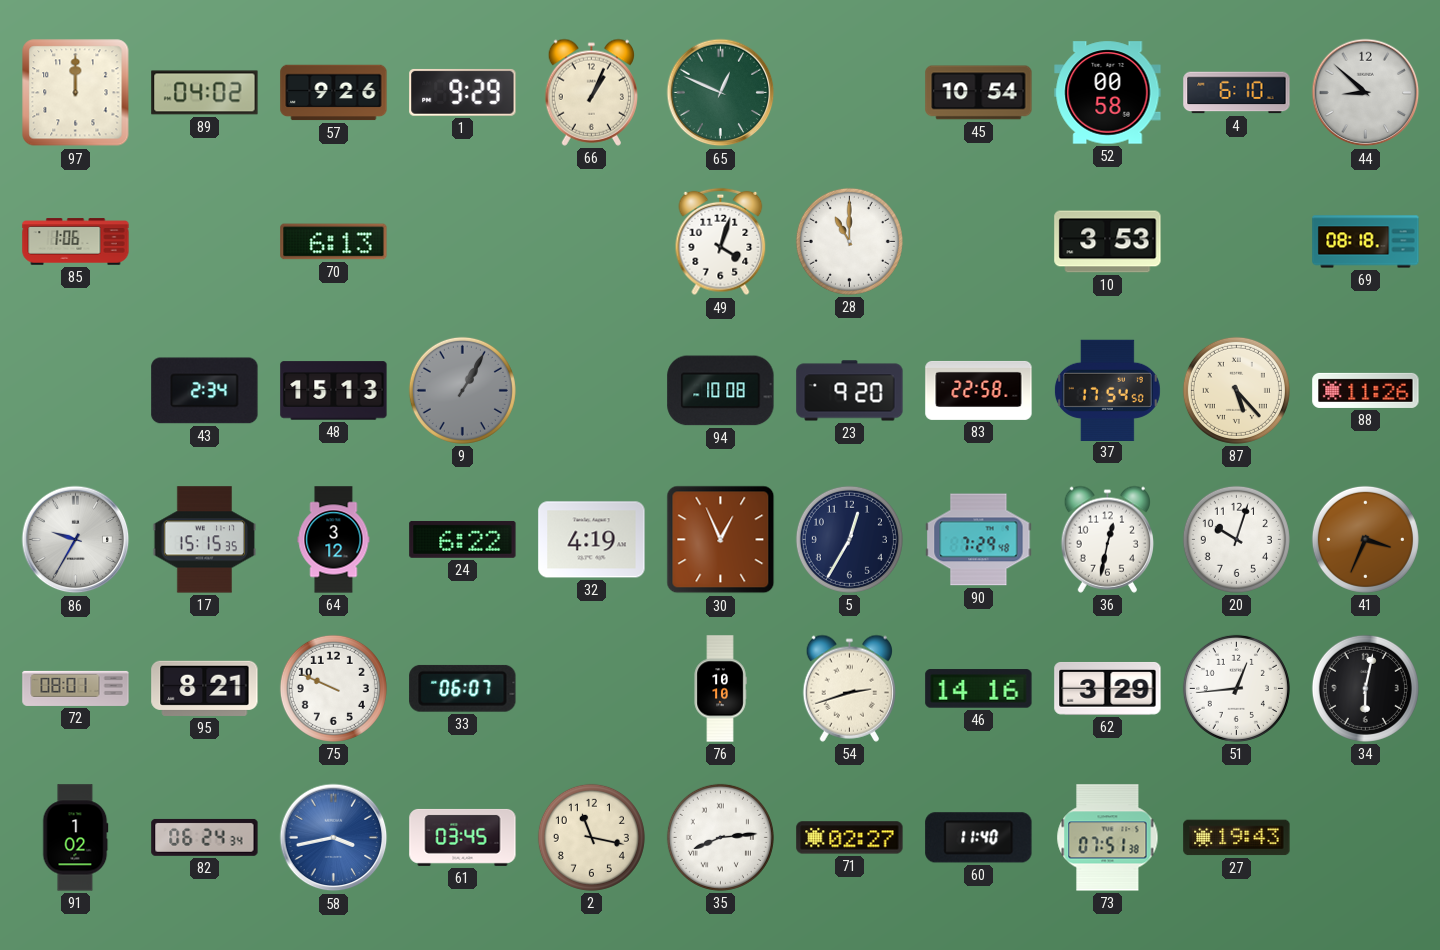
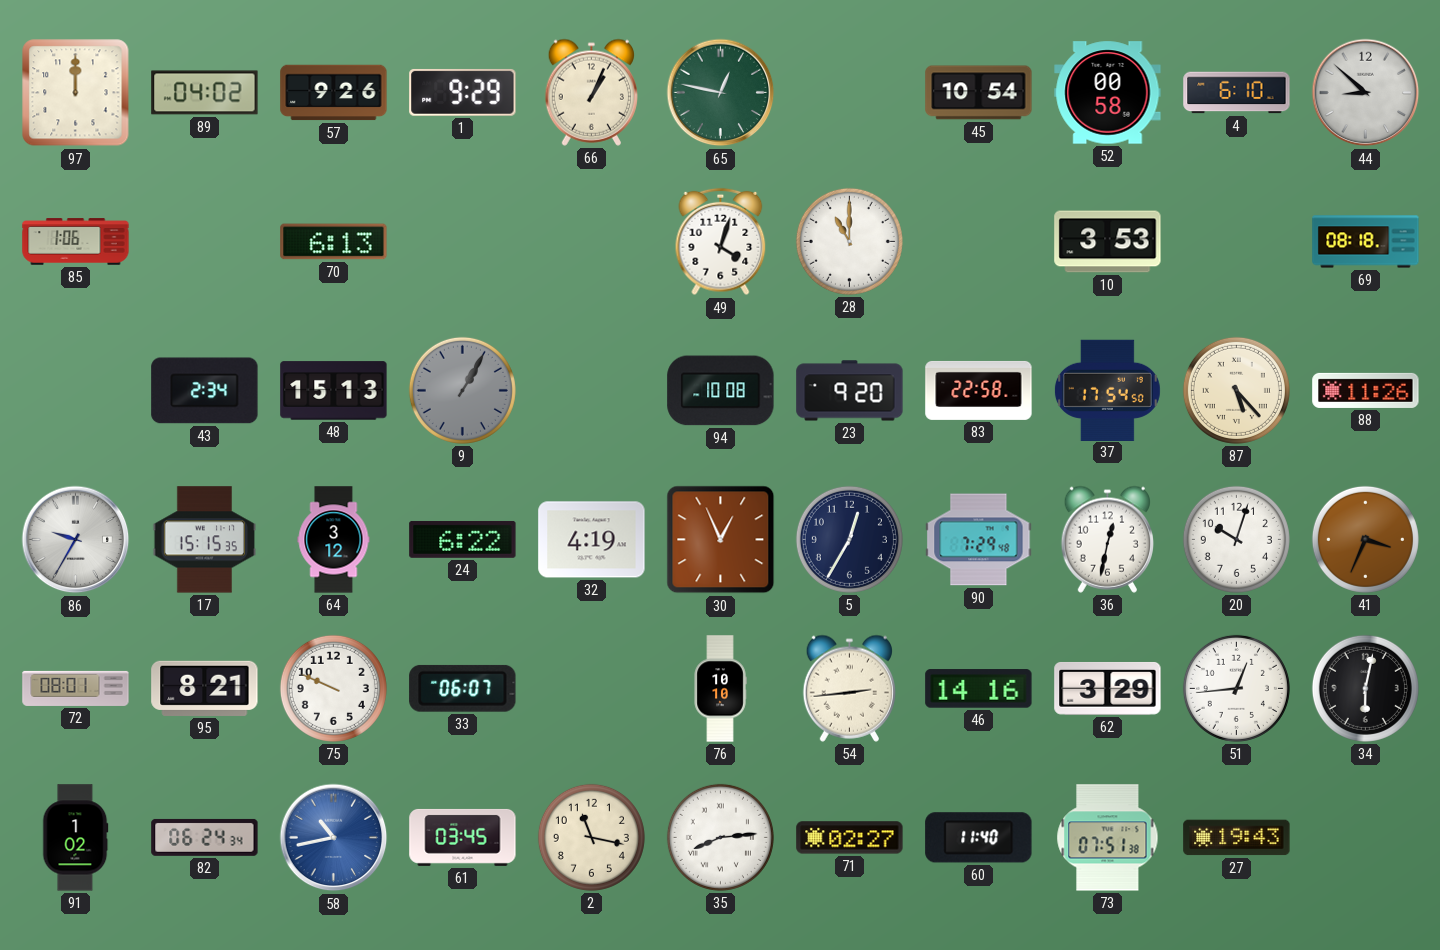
65: 12:49 -> 12:47
54: 2:42 -> 2:44
58: 3:43 -> 10:43
